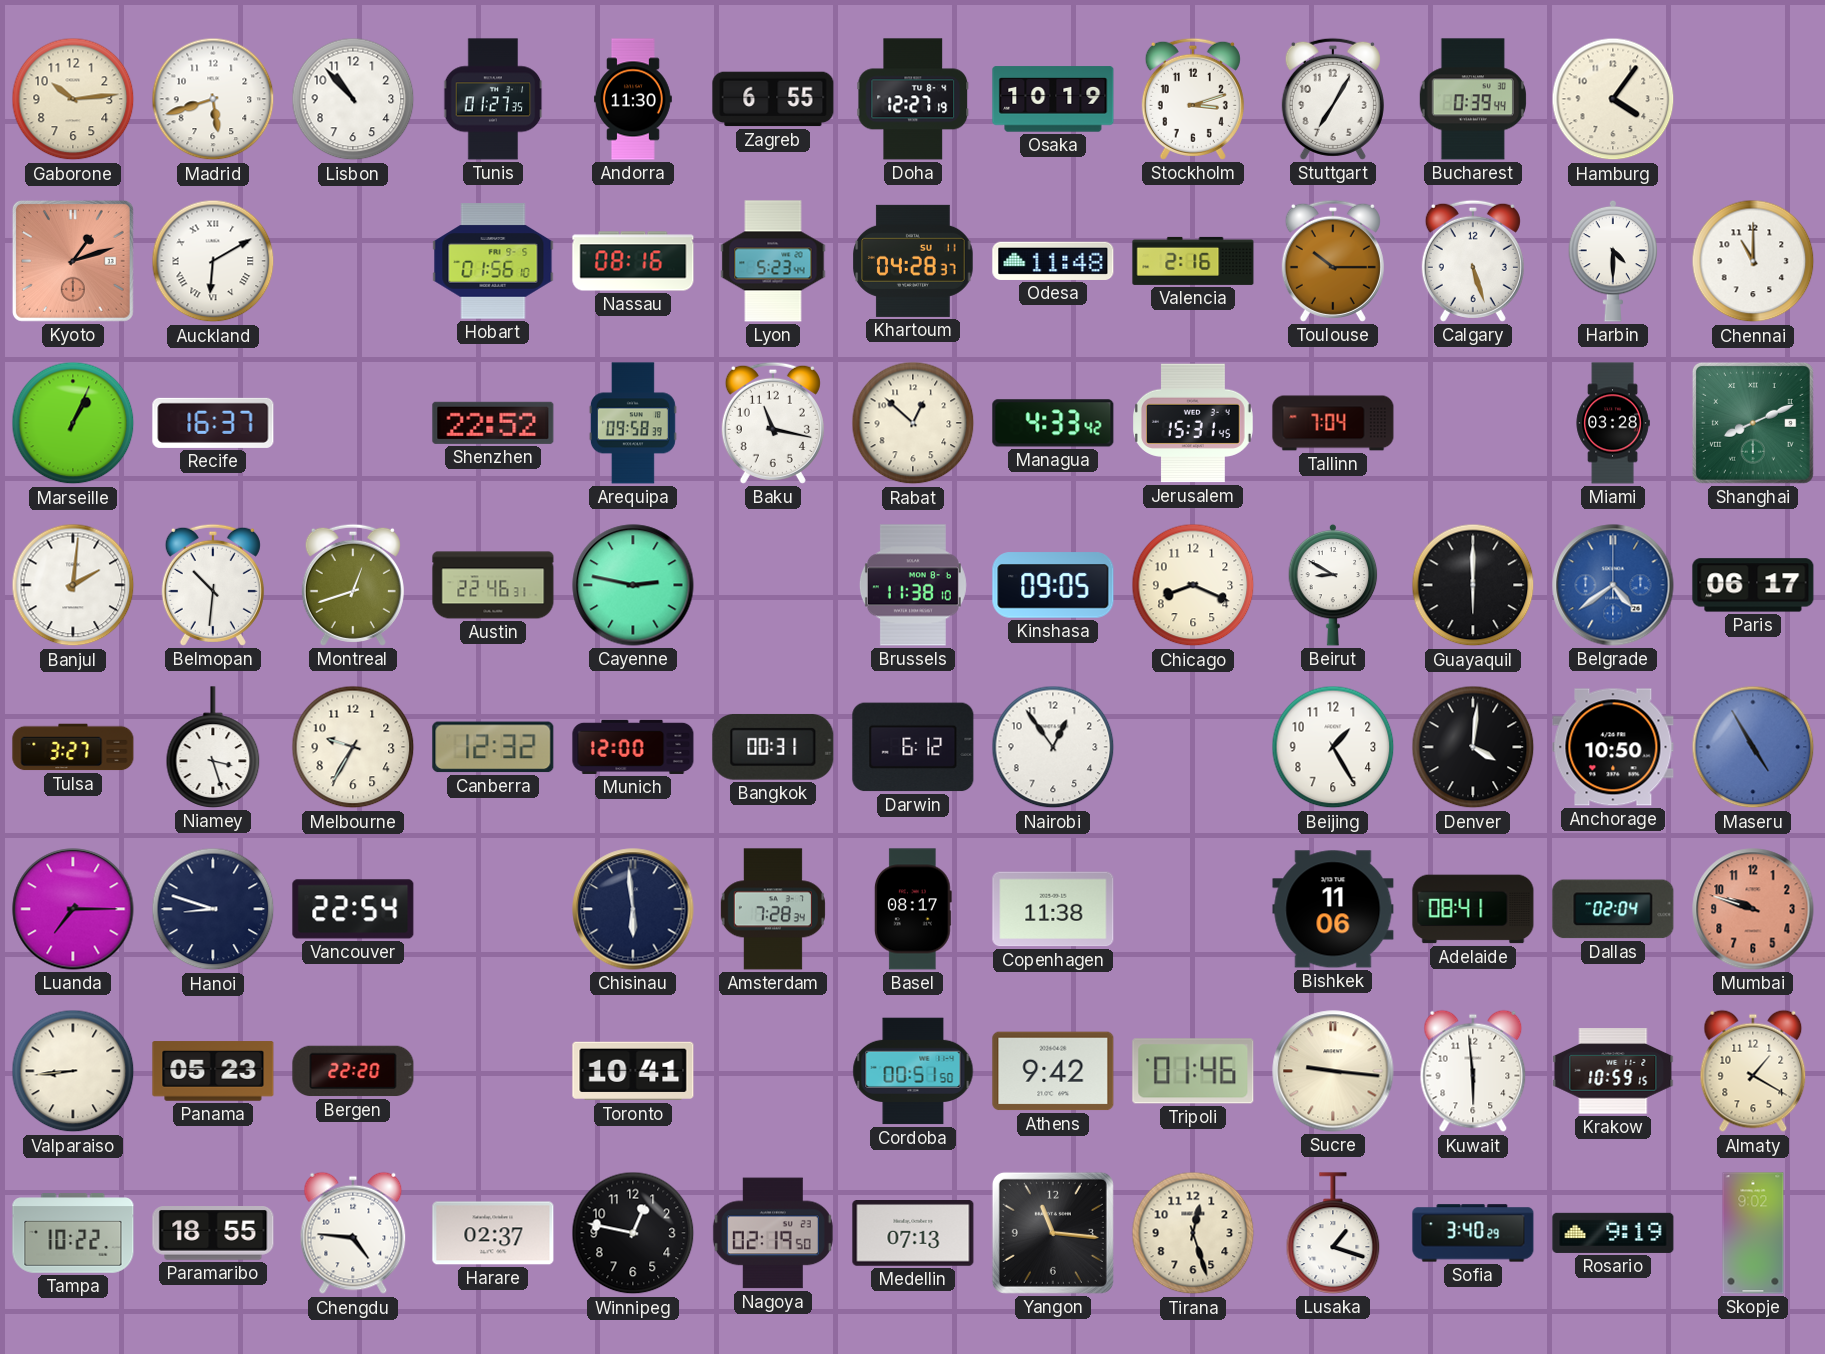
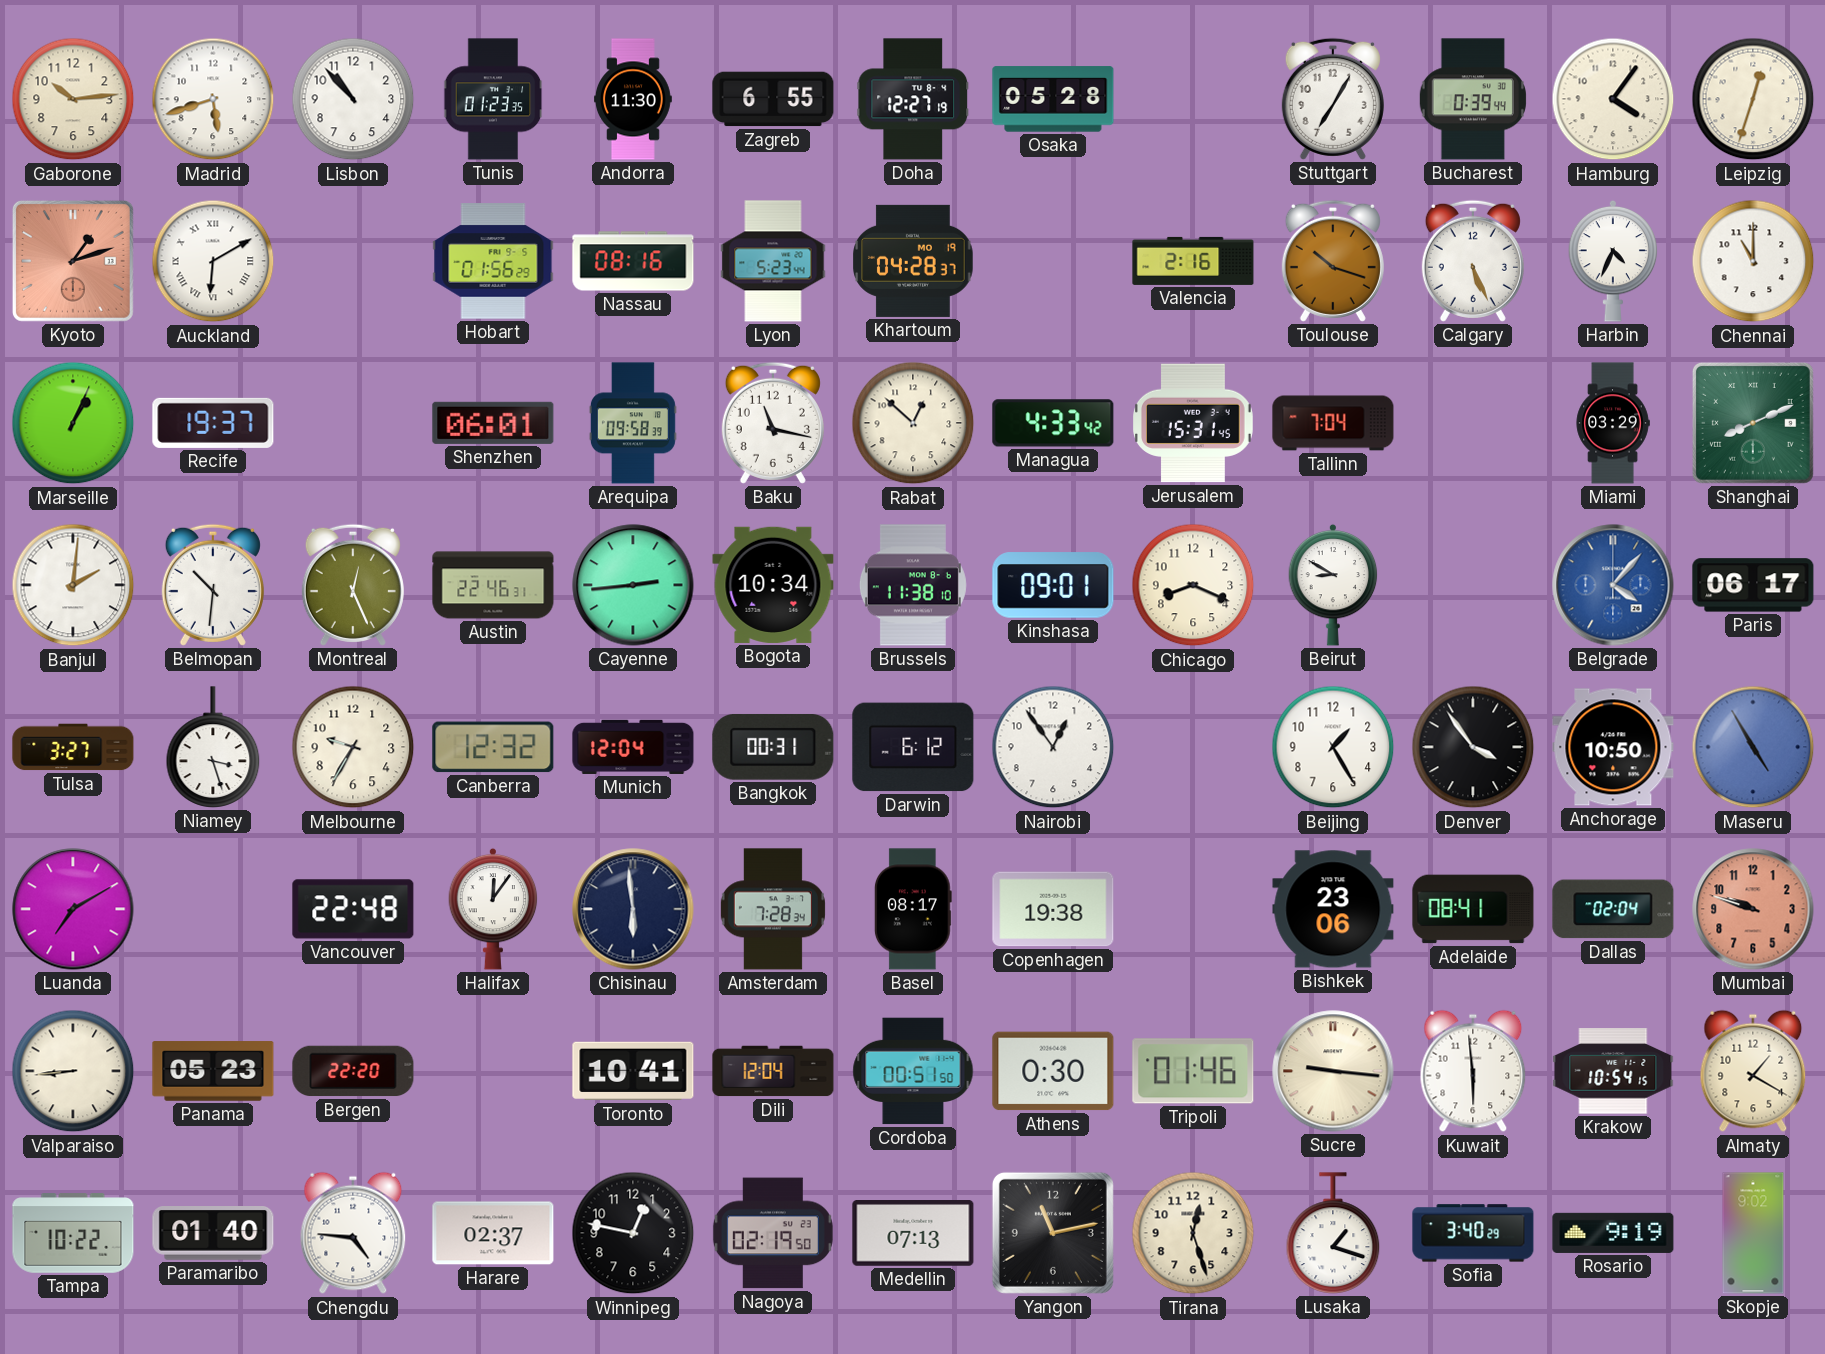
Tunis: 01:27 -> 01:23
Osaka: 10:19 -> 05:28
Stockholm: 3:12 -> none
Leipzig: none -> 12:33
Hobart: 01:56:10 -> 01:56:29
Khartoum date: SU 11 -> MO 19
Odesa: 11:48 -> none
Toulouse: 10:15 -> 10:18
Calgary: 5:27 -> 5:26
Harbin: 4:30 -> 4:34
Recife: 16:37 -> 19:37
Shenzhen: 22:52 -> 06:01
Miami: 03:28 -> 03:29
Montreal: 12:42 -> 12:26
Cayenne: 2:47 -> 2:44
Bogota: none -> 10:34
Kinshasa: 09:05 -> 09:01
Guayaquil: 6:00 -> none
Belgrade: 4:39 -> 4:07
Munich: 12:00 -> 12:04
Denver: 4:01 -> 3:54
Luanda: 7:15 -> 7:10
Hanoi: 8:48 -> none
Vancouver: 22:54 -> 22:48
Halifax: none -> 12:06
Copenhagen: 11:38 -> 19:38
Bishkek: 11:06 -> 23:06
Dili: none -> 12:04
Athens: 9:42 -> 0:30
Krakow: 10:59 -> 10:54
Paramaribo: 18:55 -> 01:40
Yangon: 11:16 -> 11:13
